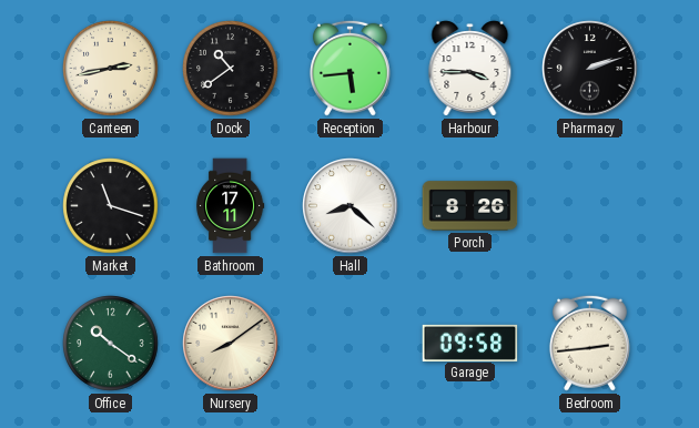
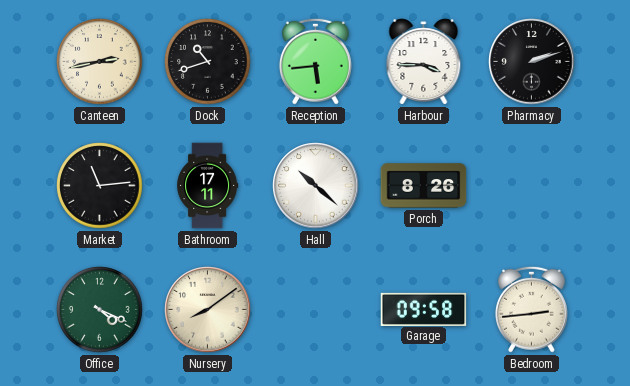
Dock: 10:39 -> 10:42
Market: 11:18 -> 11:14
Hall: 8:22 -> 10:22
Office: 10:21 -> 4:19
